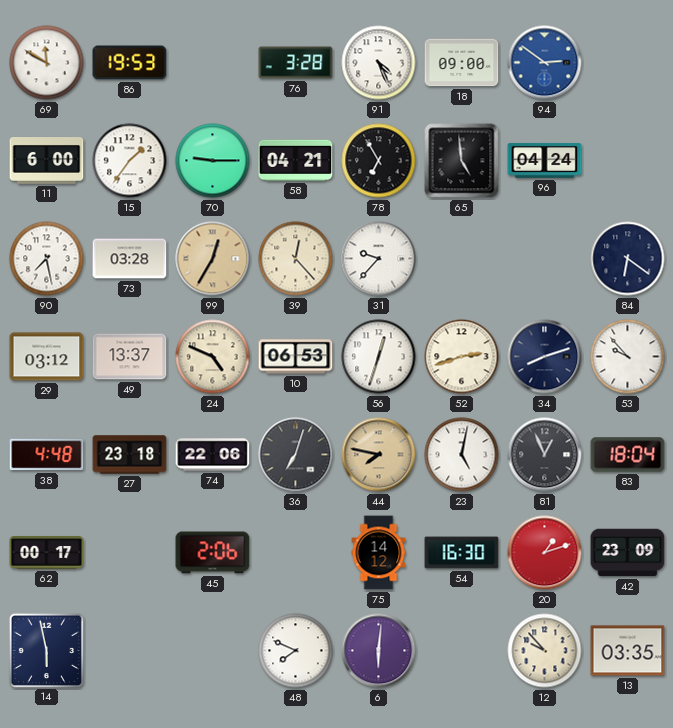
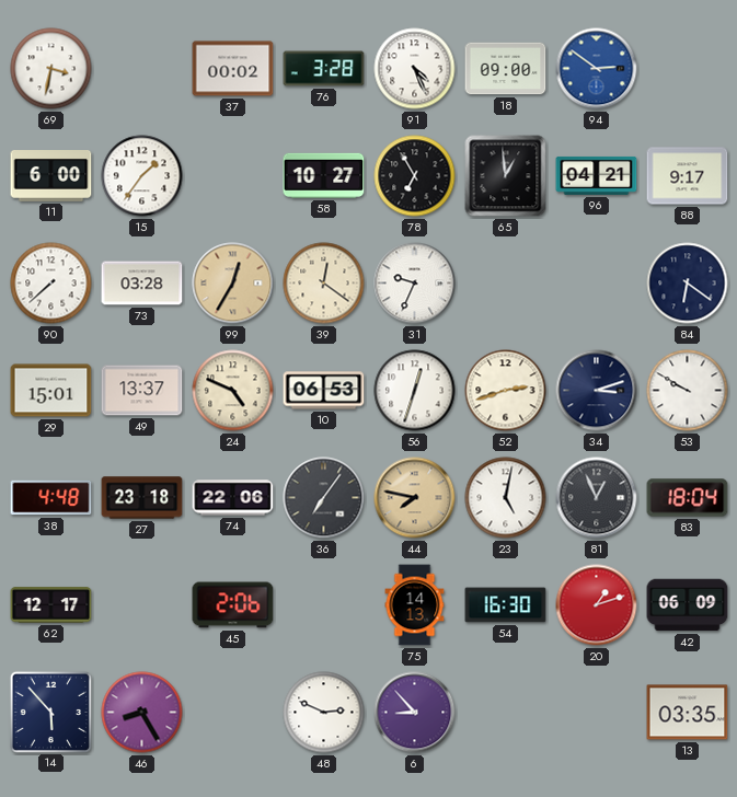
69: 11:50 -> 3:32
86: 19:53 -> none
37: none -> 00:02
70: 9:15 -> none
58: 04:21 -> 10:27
65: 4:59 -> 12:59
96: 04:24 -> 04:21
88: none -> 9:17
90: 7:28 -> 7:38
39: 12:23 -> 12:21
31: 9:37 -> 9:34
29: 03:12 -> 15:01
34: 8:12 -> 3:12
53: 9:53 -> 9:50
36: 7:03 -> 7:06
62: 00:17 -> 12:17
75: 14:12 -> 14:13
42: 23:09 -> 06:09
14: 5:58 -> 5:53
46: none -> 8:25
48: 7:49 -> 2:49
6: 6:01 -> 8:53
12: 9:53 -> none
